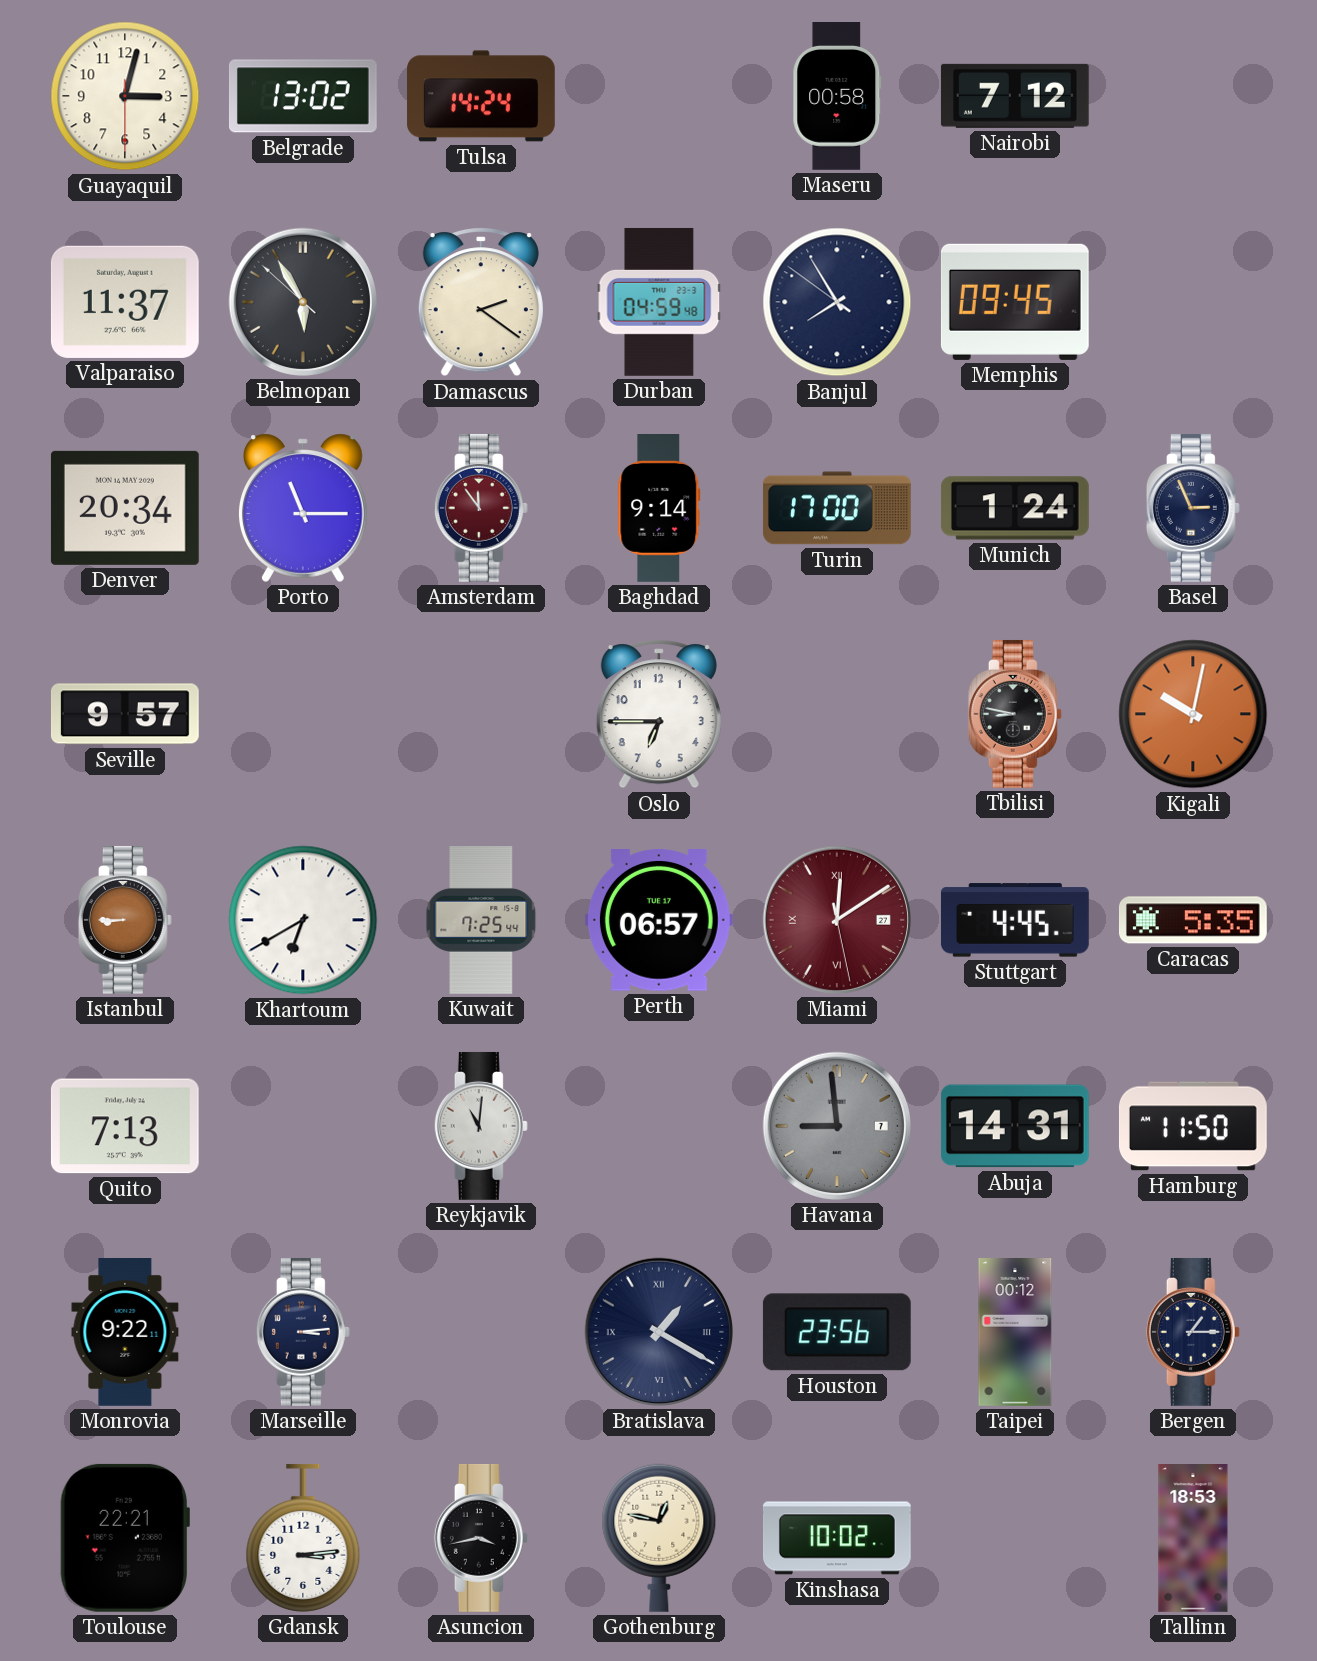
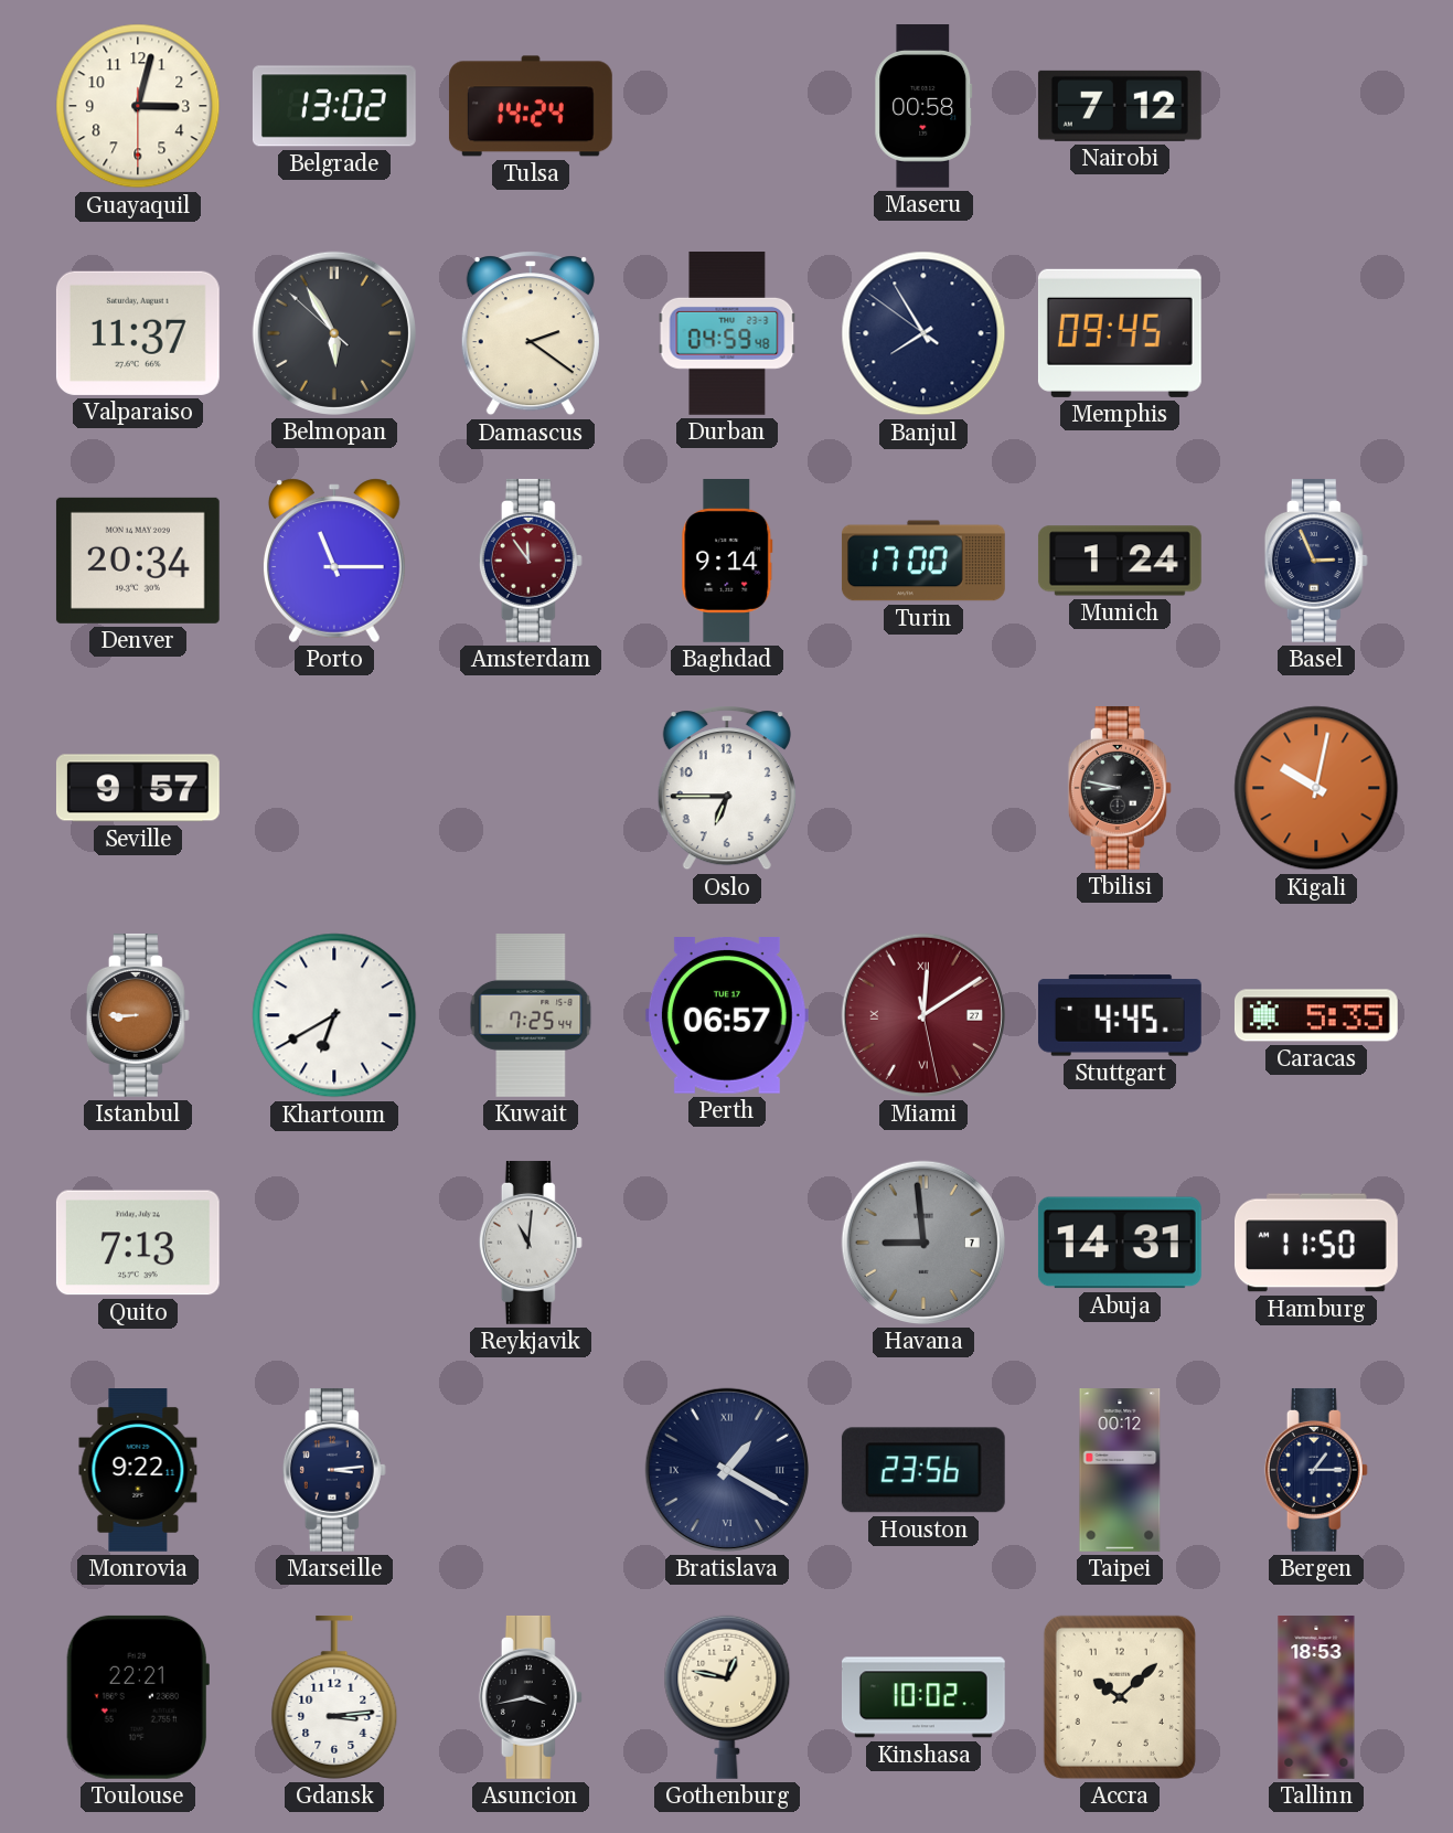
Accra: none -> 10:08
